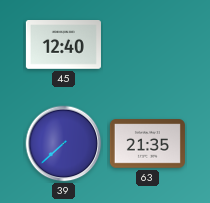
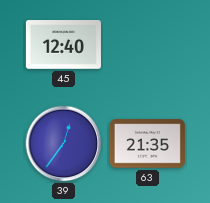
39: 7:38 -> 12:36
